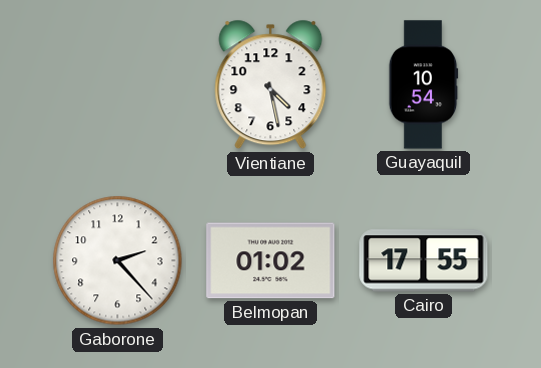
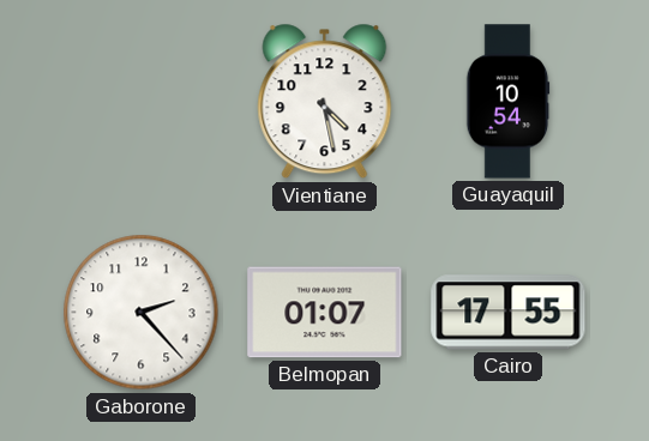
Belmopan: 01:02 -> 01:07
